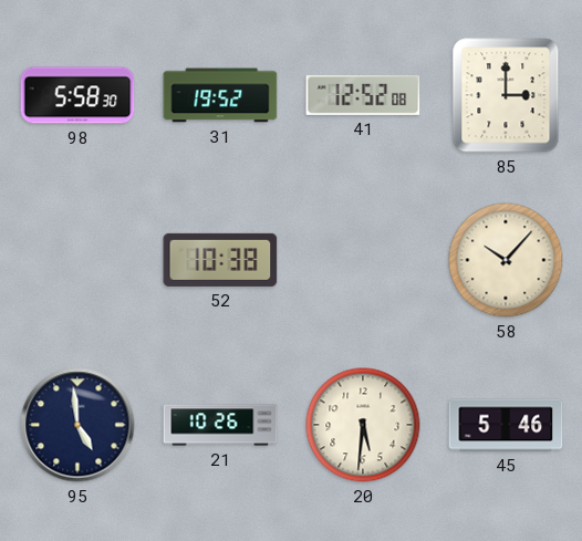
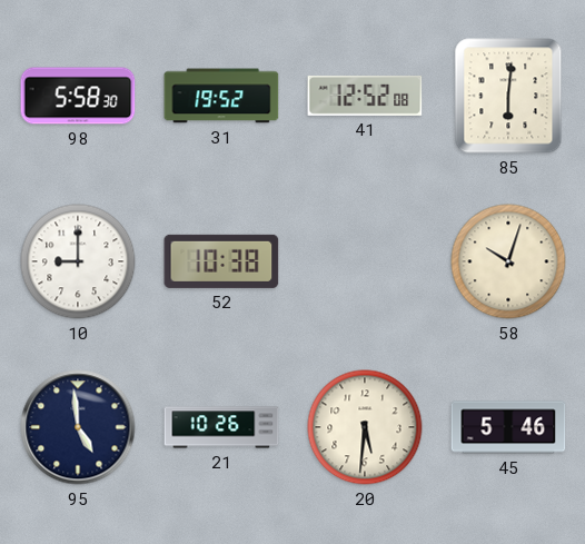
85: 3:00 -> 6:01
10: none -> 9:00
58: 10:07 -> 10:03
